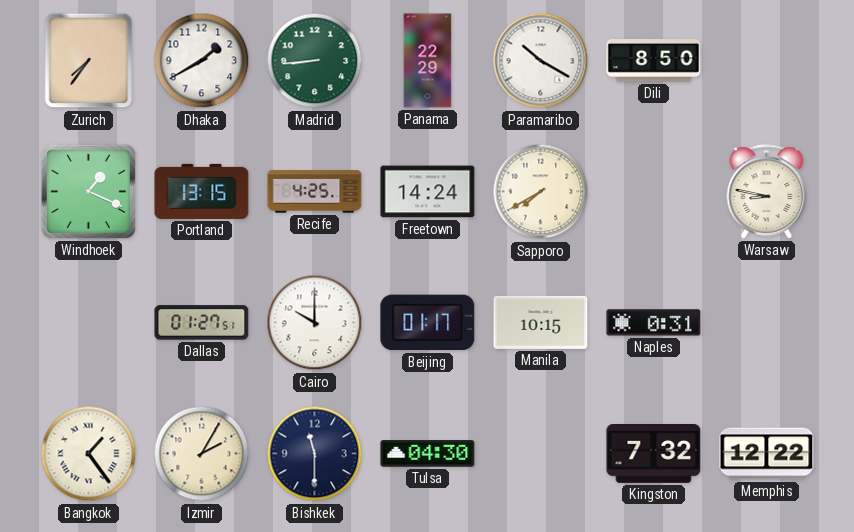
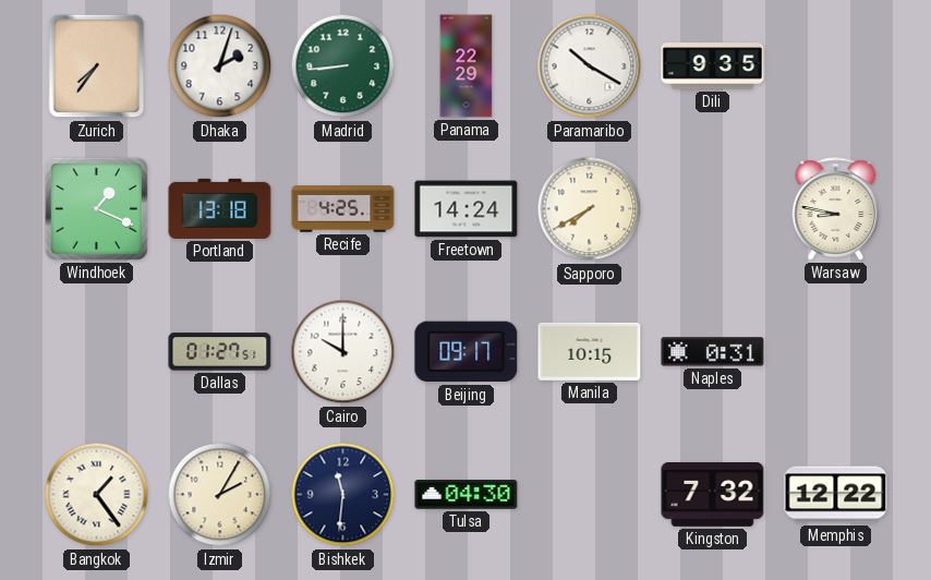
Dhaka: 1:40 -> 2:03
Dili: 8:50 -> 9:35
Portland: 13:15 -> 13:18
Beijing: 01:17 -> 09:17
Bishkek: 11:30 -> 11:31
